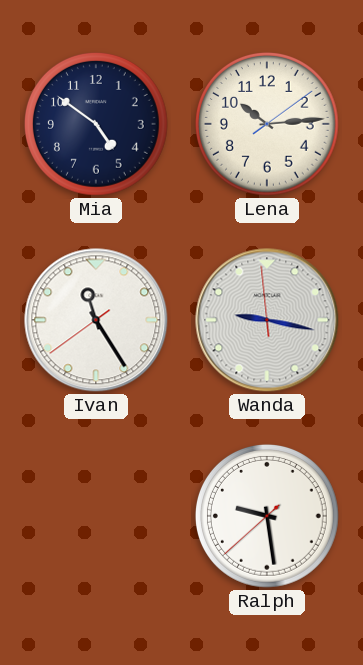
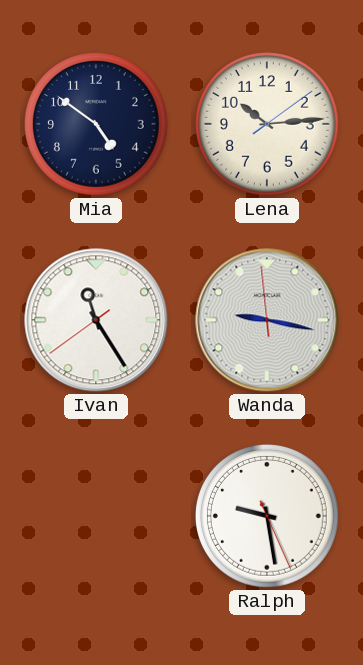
Ralph: 9:28:38 -> 9:28:26
